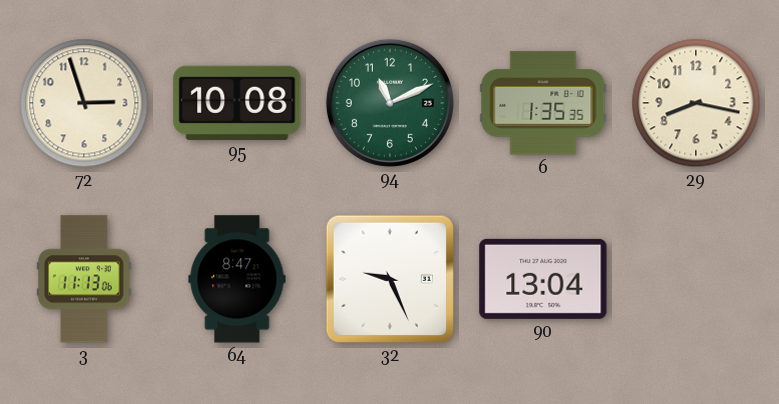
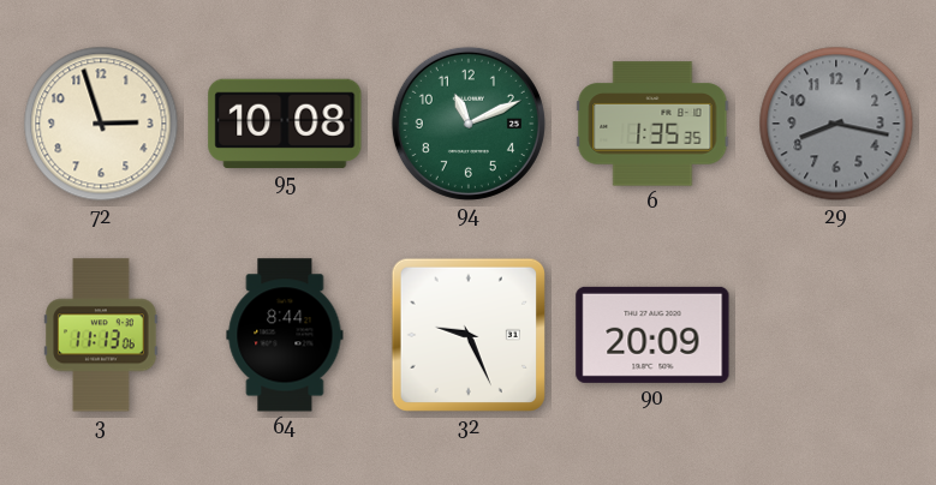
29 dial: cream -> grey
64: 8:47 -> 8:44
90: 13:04 -> 20:09
